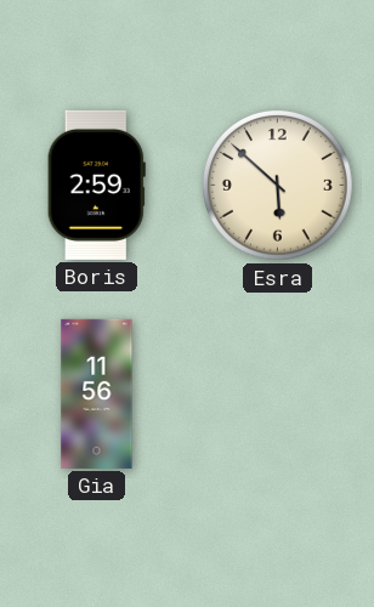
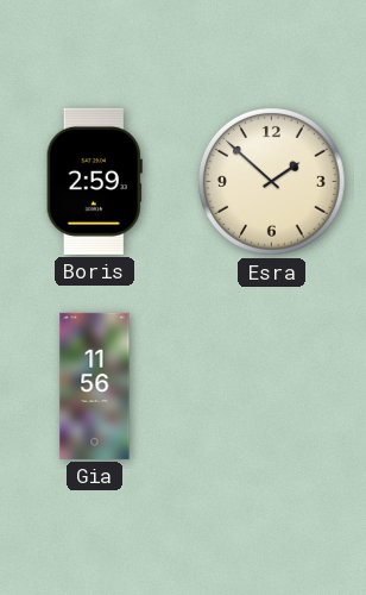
Esra: 5:52 -> 1:52
